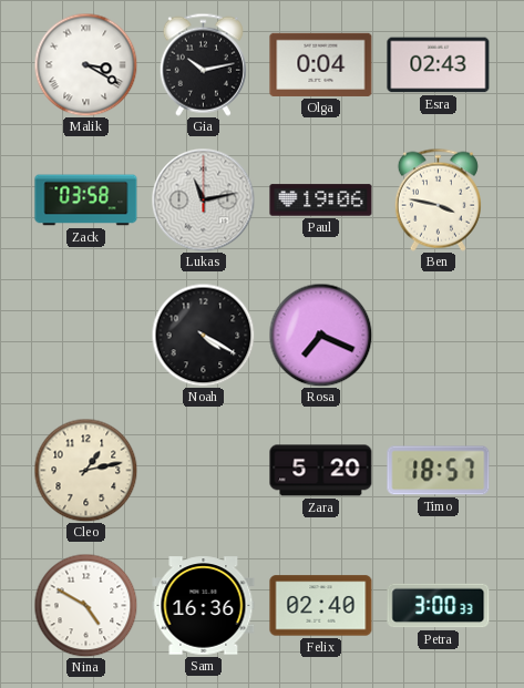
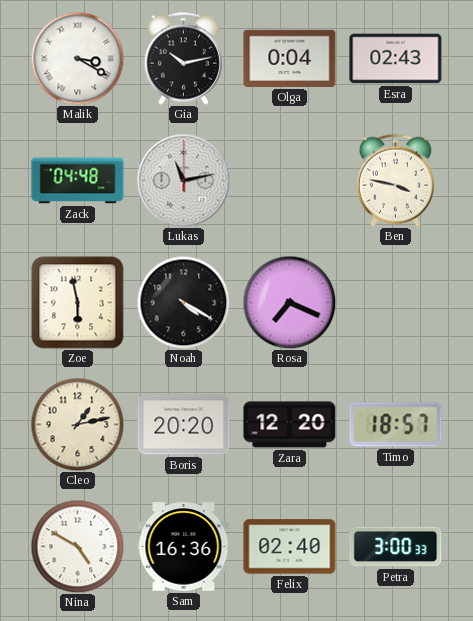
Zack: 03:58 -> 04:48
Paul: 19:06 -> none
Zoe: none -> 5:58
Boris: none -> 20:20
Zara: 5:20 -> 12:20
